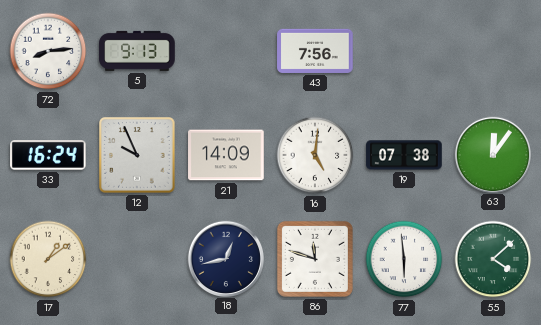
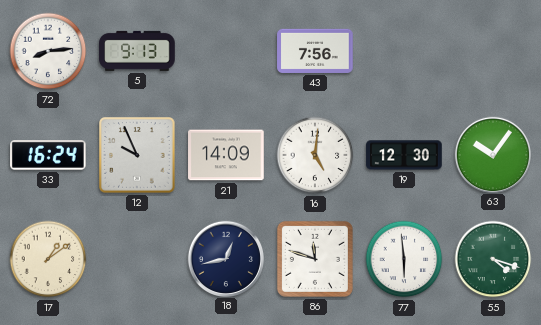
19: 07:38 -> 12:30
63: 12:06 -> 10:06
55: 4:08 -> 4:18
